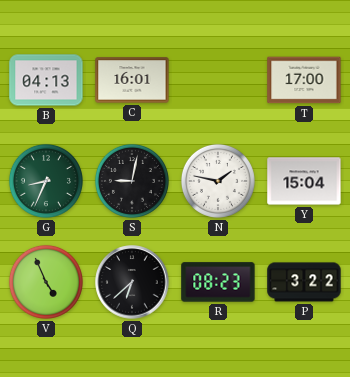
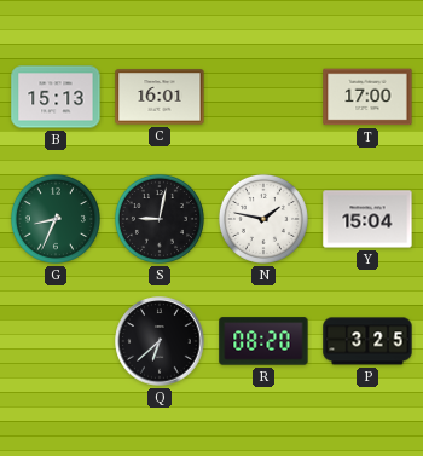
B: 04:13 -> 15:13
V: 4:56 -> none
R: 08:23 -> 08:20
P: 3:22 -> 3:25
